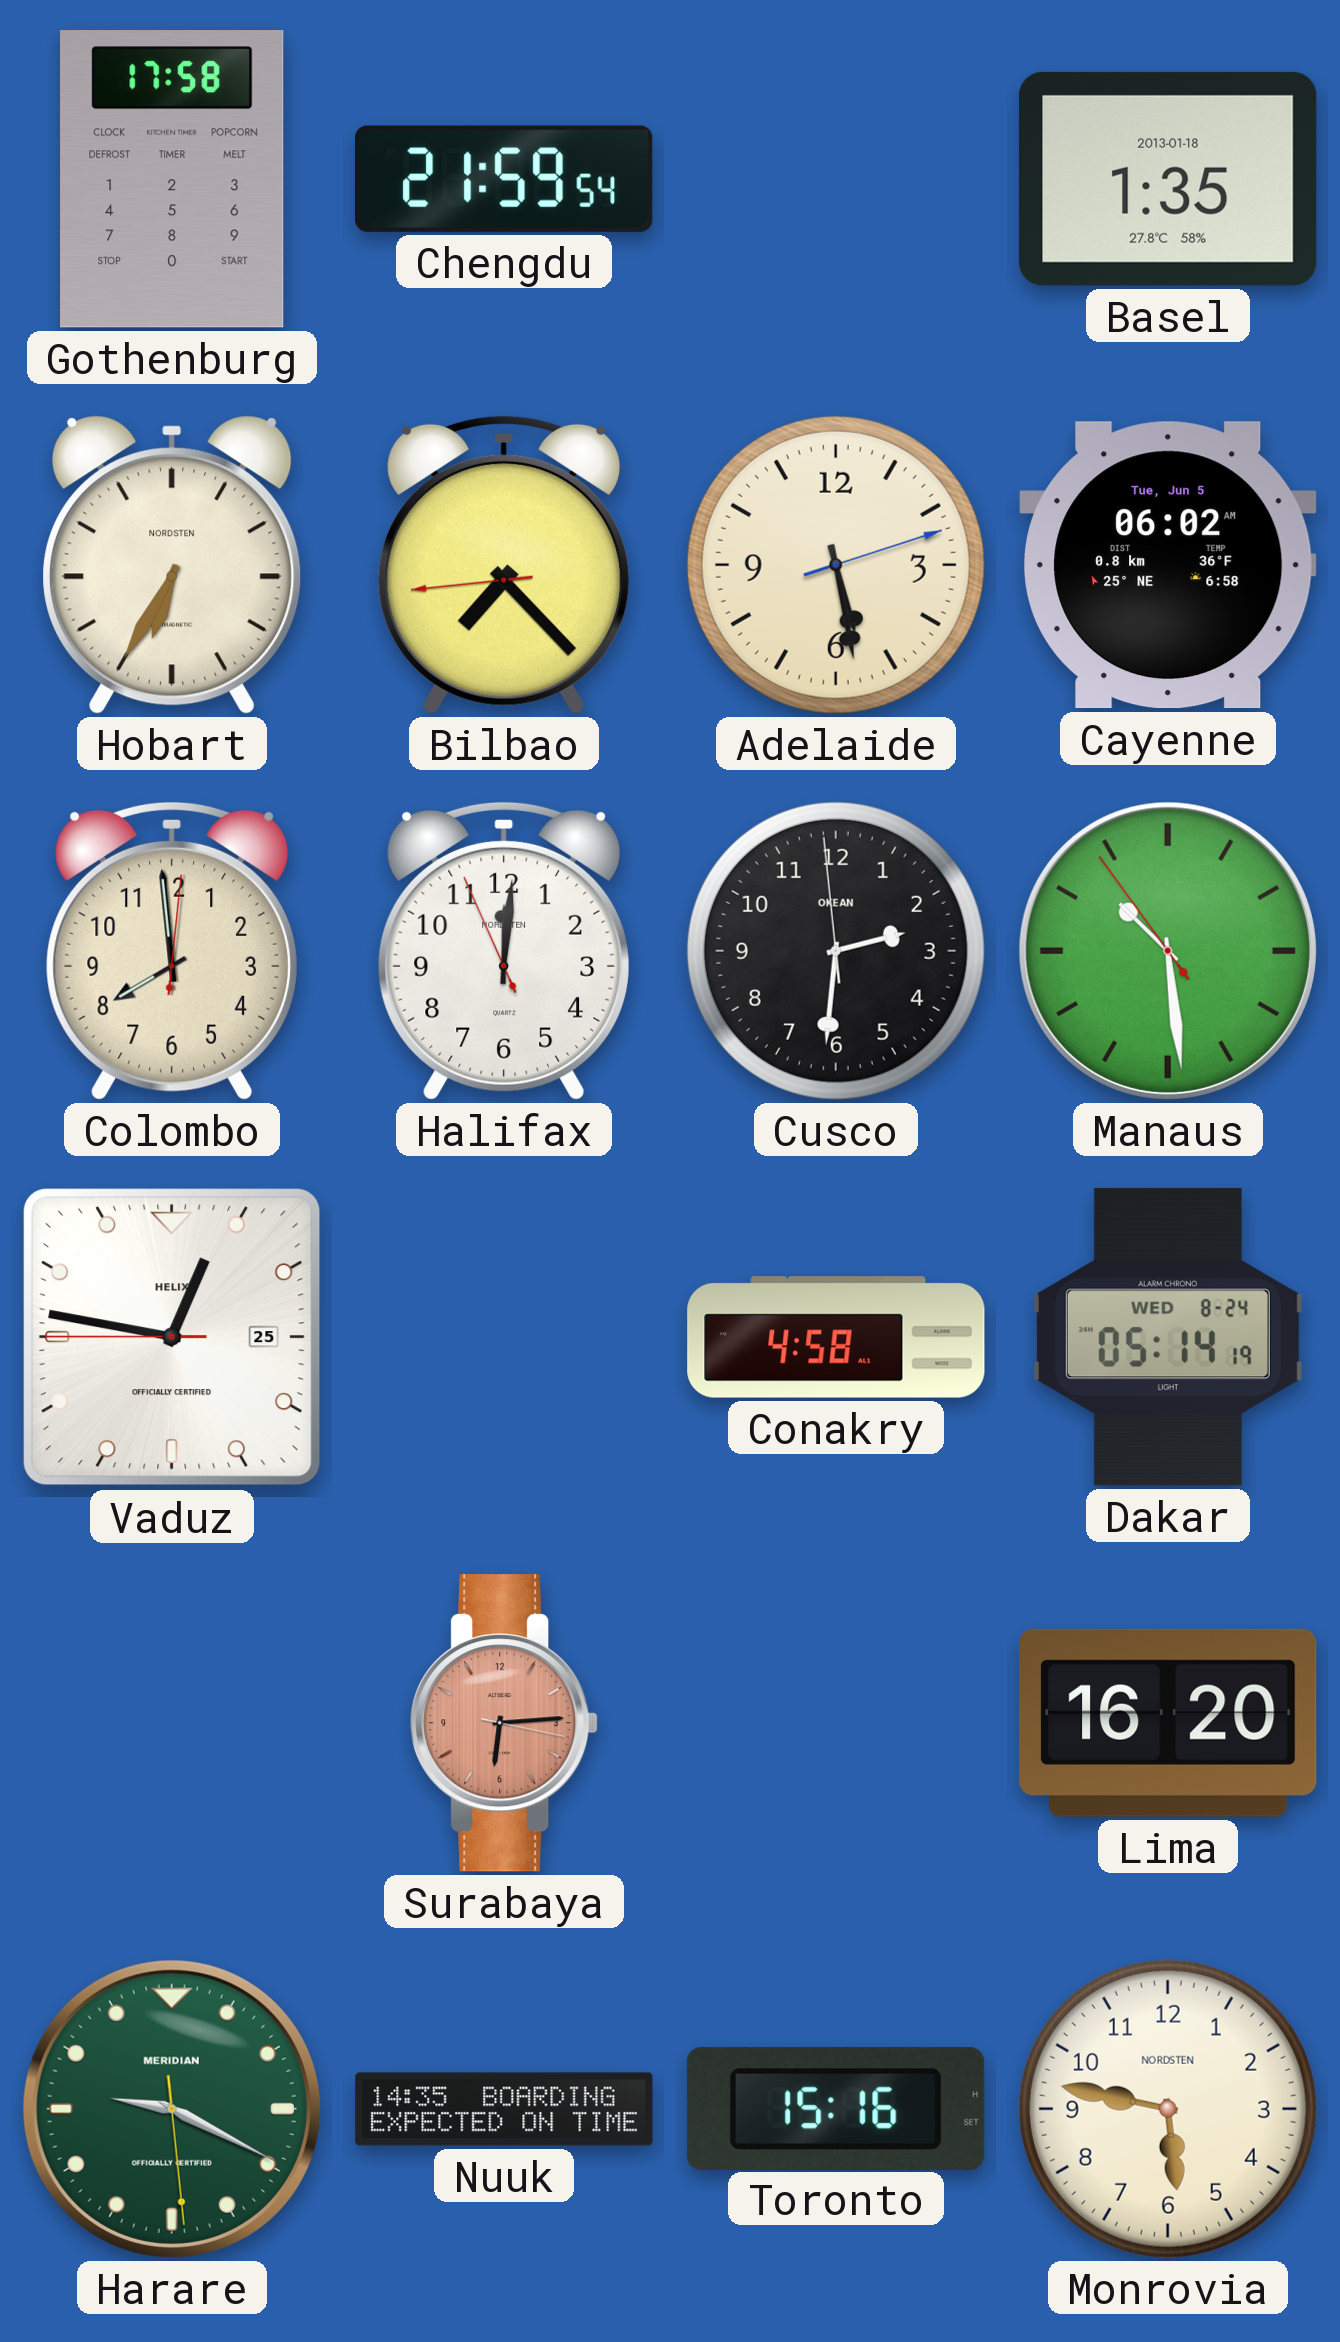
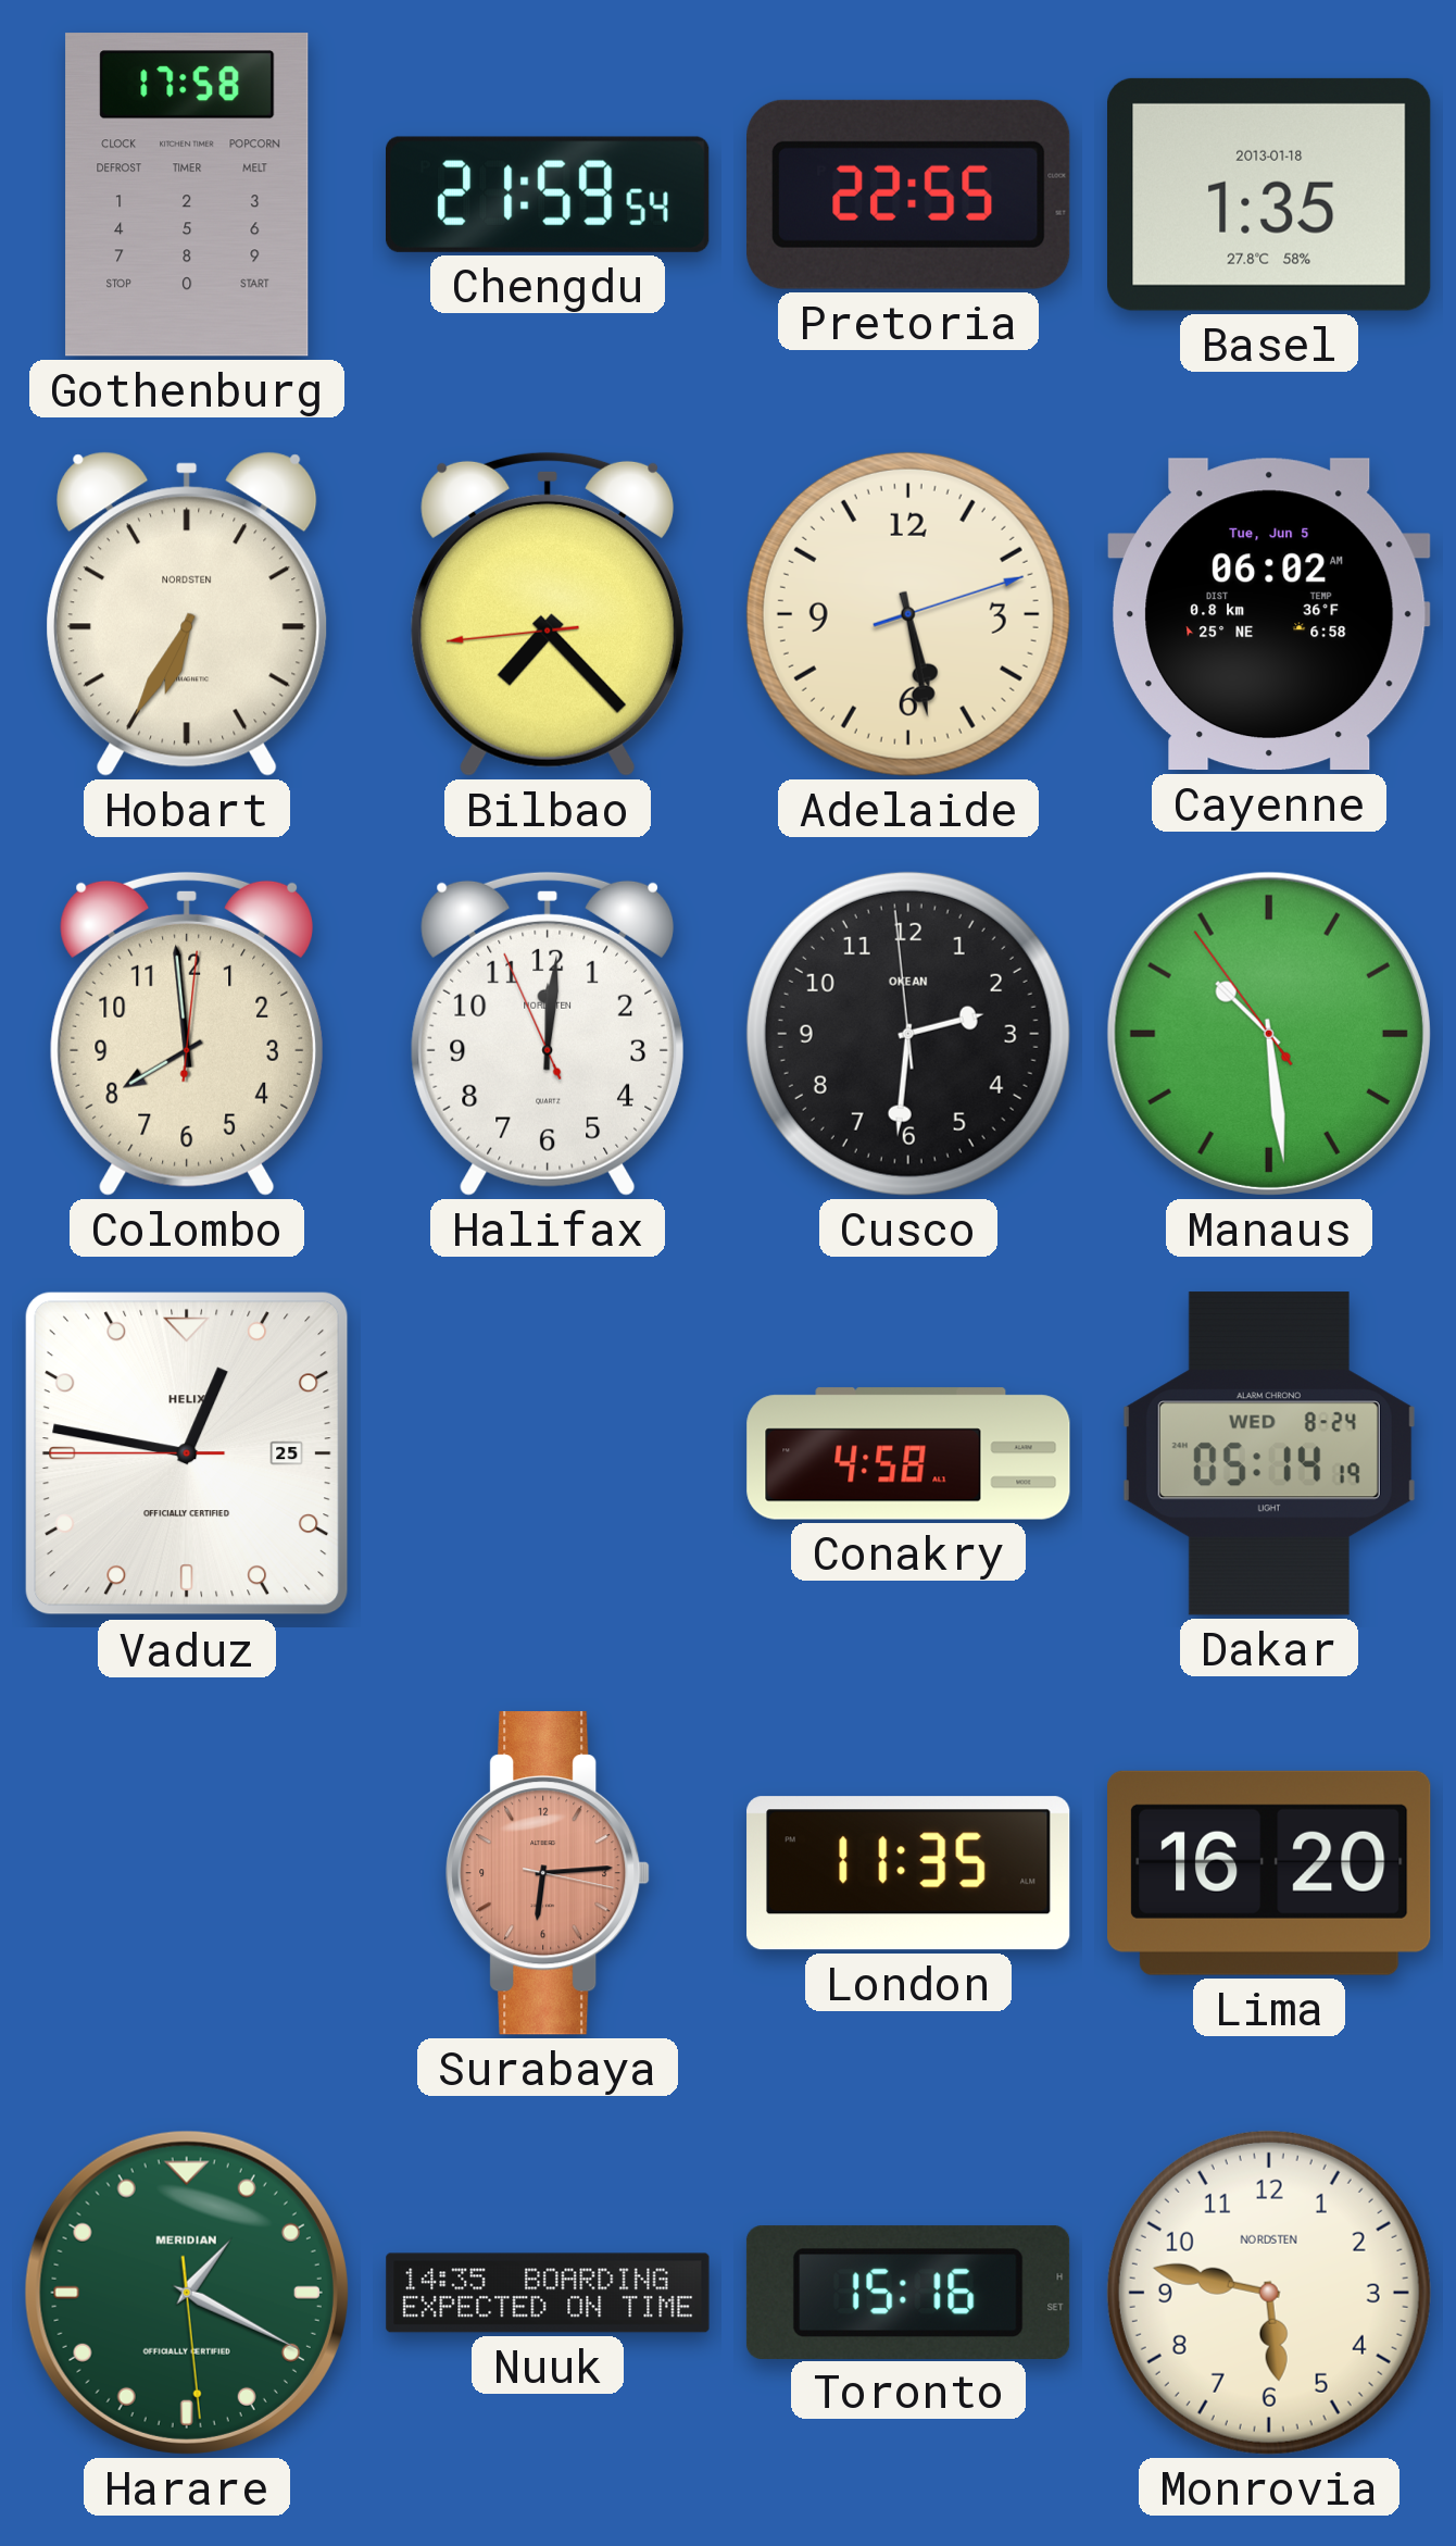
Pretoria: none -> 22:55
London: none -> 11:35
Harare: 9:19 -> 1:19
